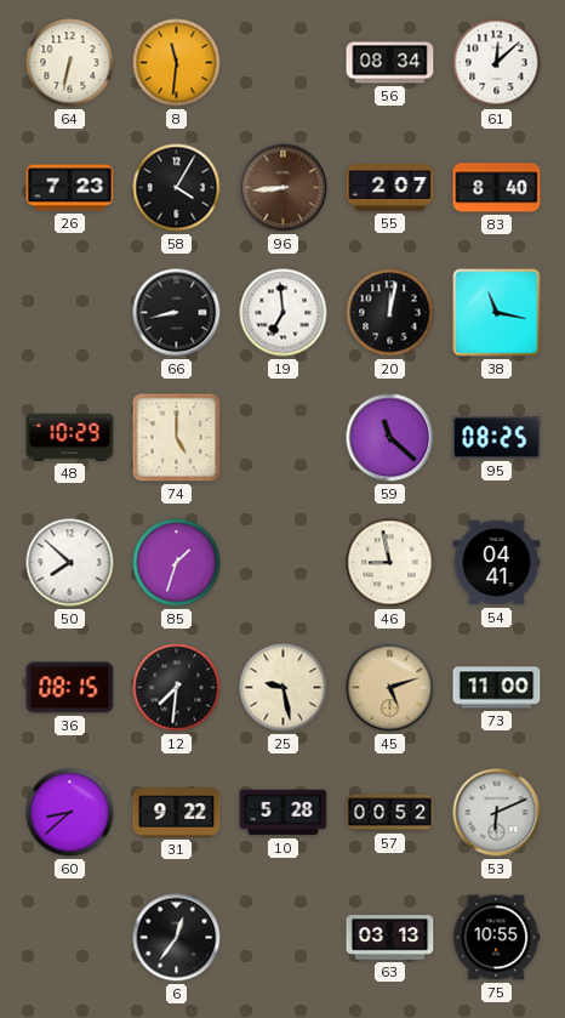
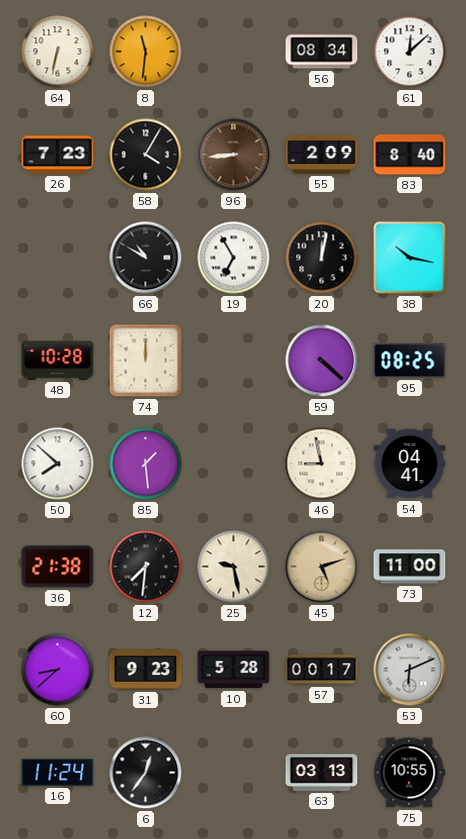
55: 2:07 -> 2:09
66: 8:43 -> 10:50
19: 6:59 -> 6:55
38: 11:17 -> 10:17
48: 10:29 -> 10:28
74: 5:00 -> 12:00
59: 11:22 -> 4:22
85: 1:33 -> 1:29
36: 08:15 -> 21:38
31: 9:22 -> 9:23
57: 00:52 -> 00:17
16: none -> 11:24
